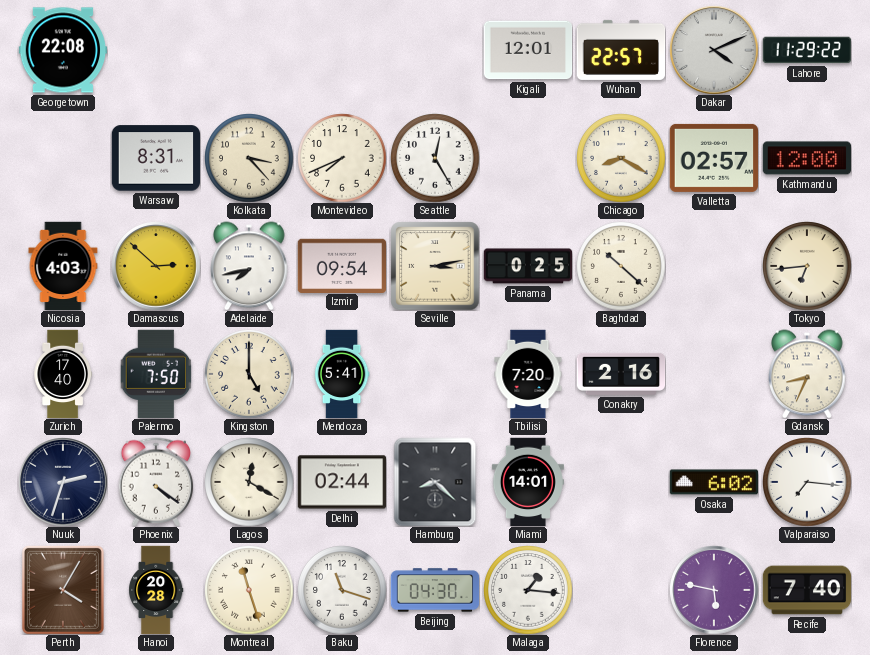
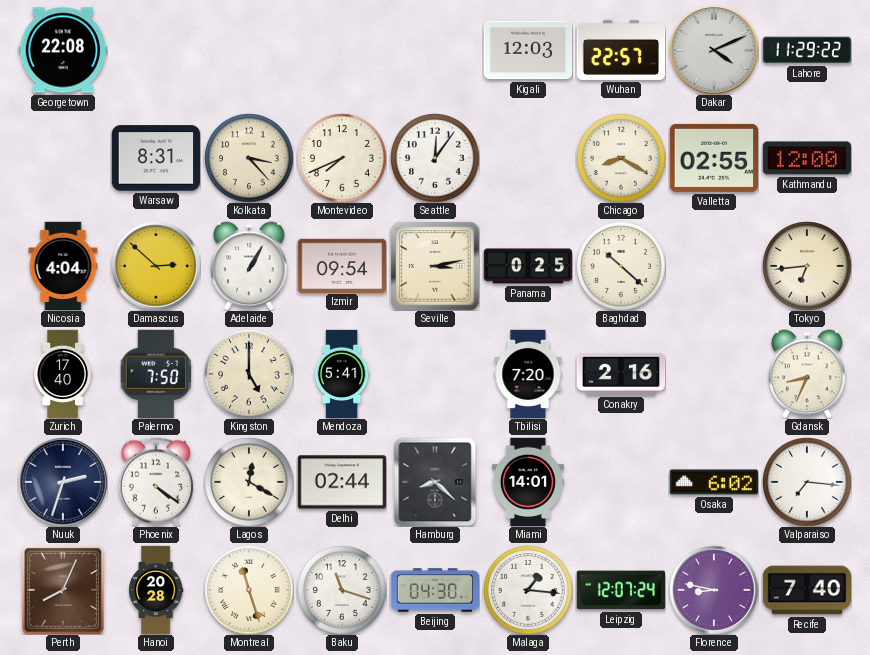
Kigali: 12:01 -> 12:03
Seattle: 12:25 -> 12:06
Valletta: 02:57 -> 02:55
Nicosia: 4:03 -> 4:04
Adelaide: 7:43 -> 1:05
Perth: 4:05 -> 8:04
Leipzig: none -> 12:07
Florence: 5:47 -> 8:47
